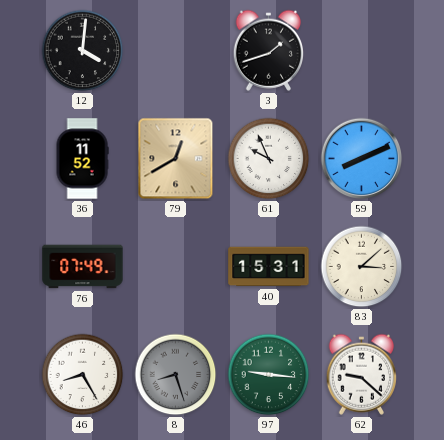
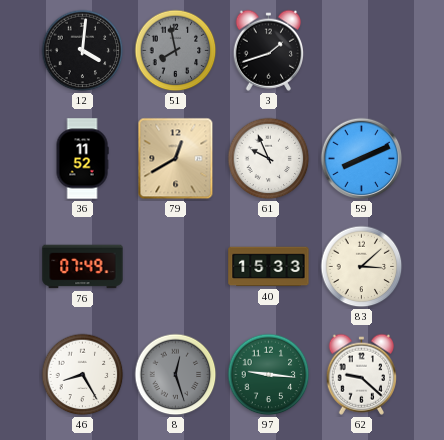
51: none -> 7:58
40: 15:31 -> 15:33
8: 8:27 -> 12:27
